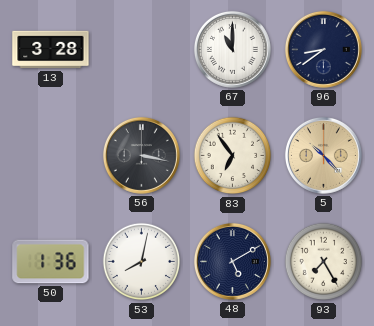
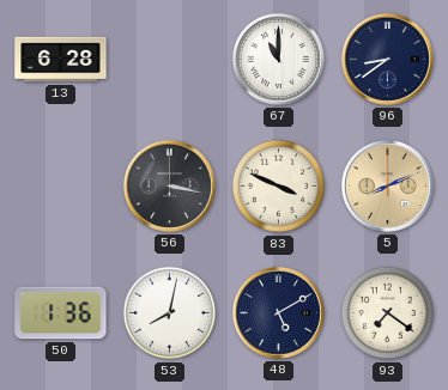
13: 3:28 -> 6:28
83: 6:54 -> 3:49
5: 10:23 -> 8:11
93: 7:25 -> 7:21
